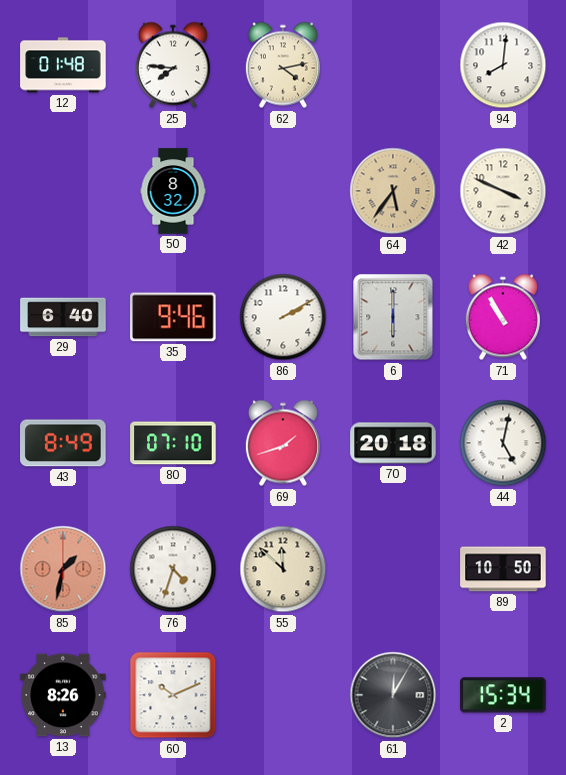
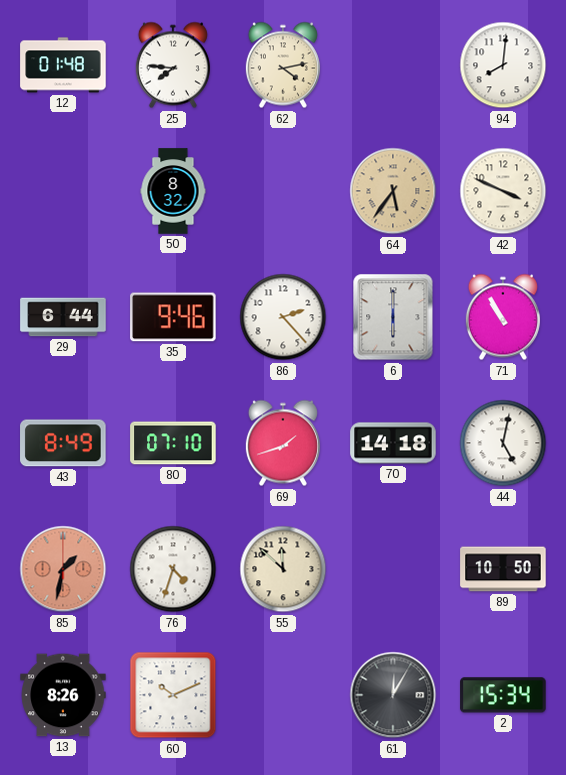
29: 6:40 -> 6:44
86: 2:10 -> 2:23
70: 20:18 -> 14:18
